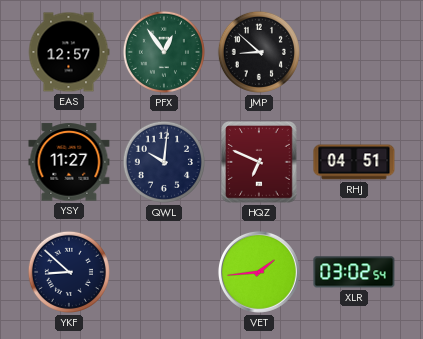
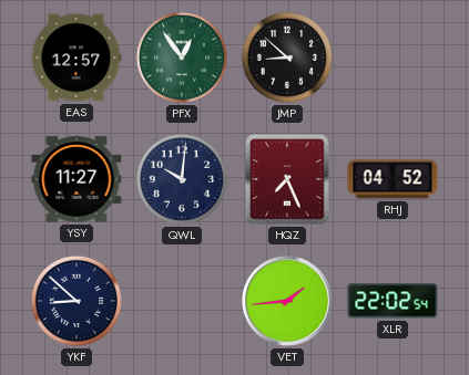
HQZ: 6:49 -> 7:26
RHJ: 04:51 -> 04:52
XLR: 03:02 -> 22:02
